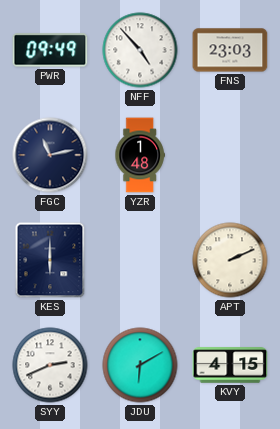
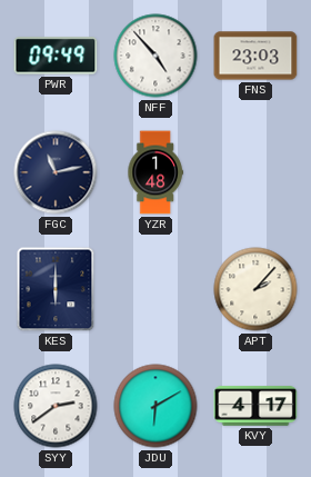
APT: 2:11 -> 2:07
SYY: 2:41 -> 2:39
KVY: 4:15 -> 4:17
